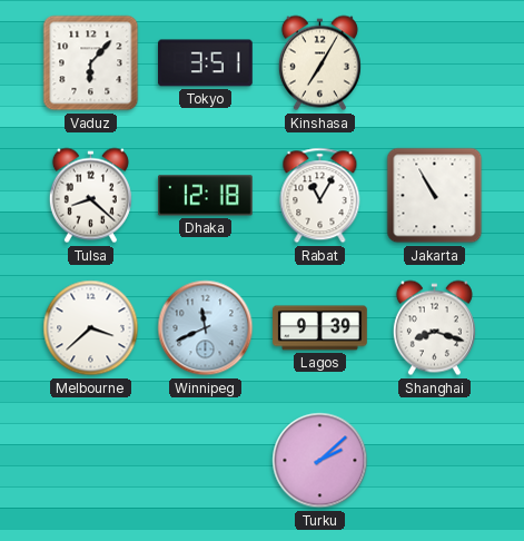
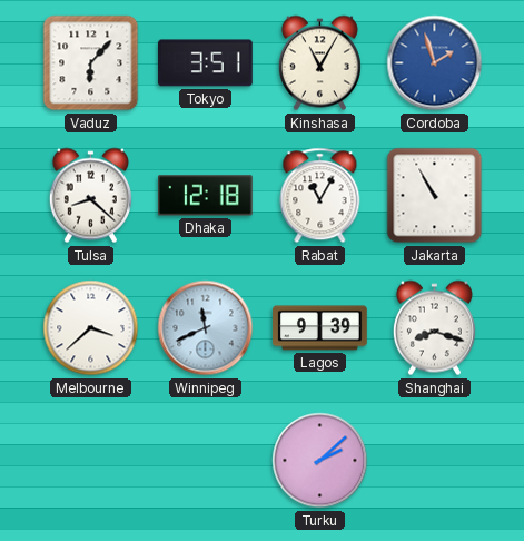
Kinshasa: 7:05 -> 11:05
Cordoba: none -> 1:57
